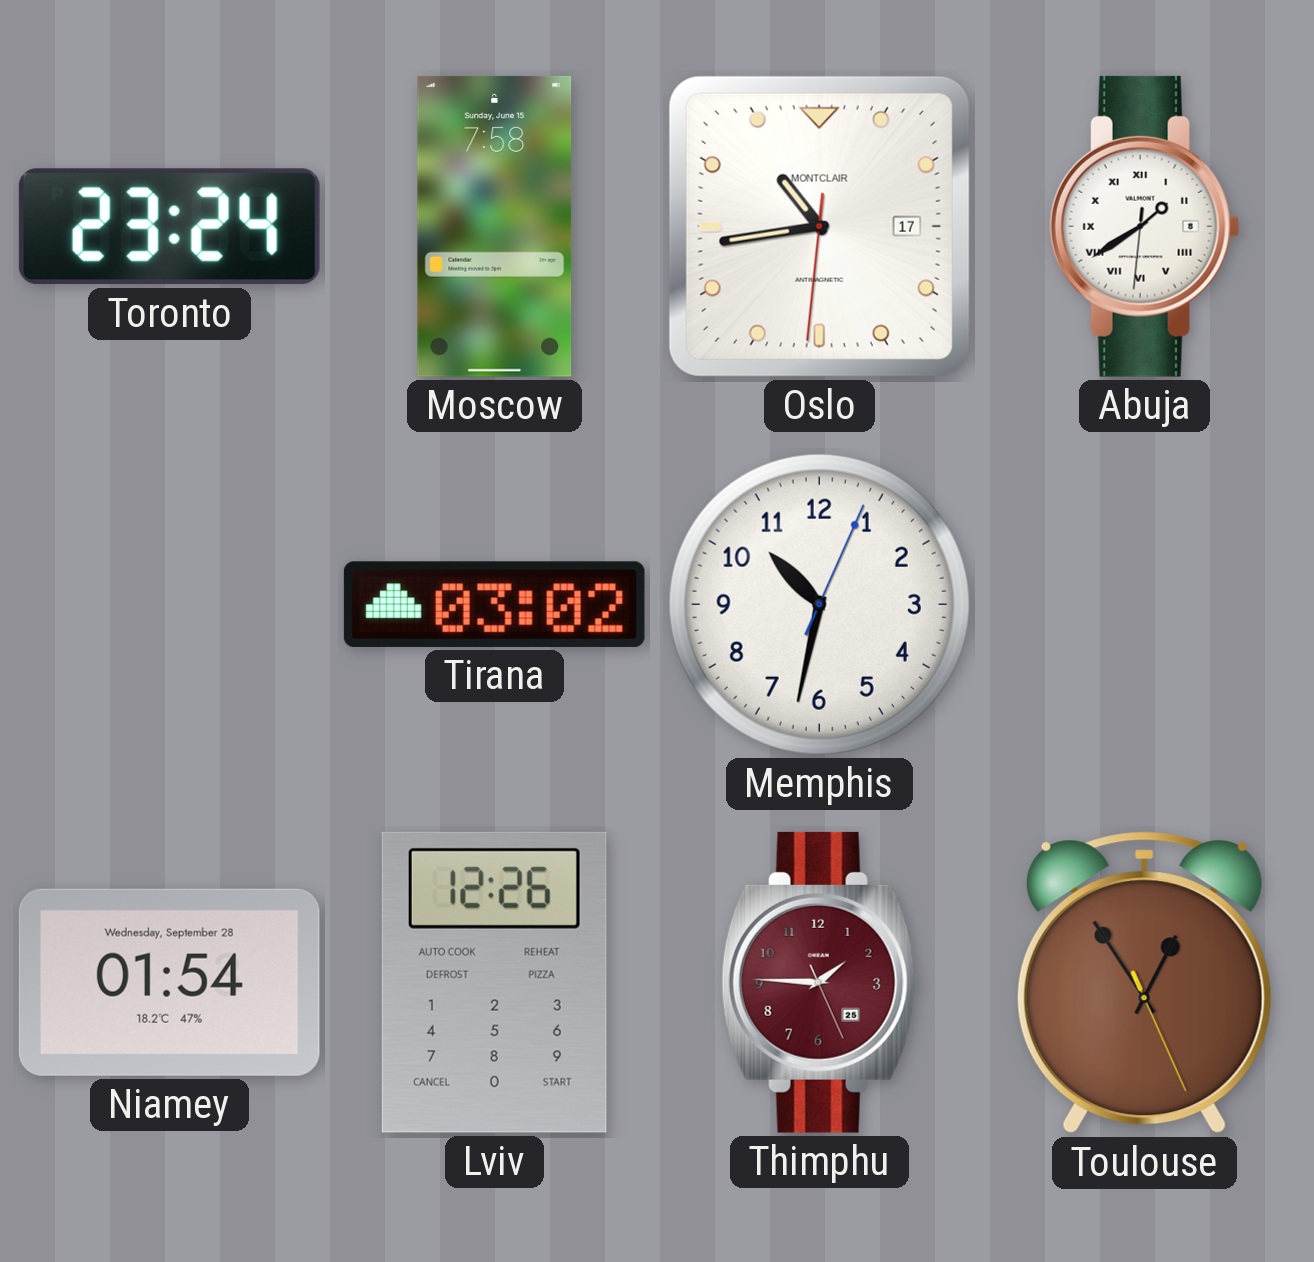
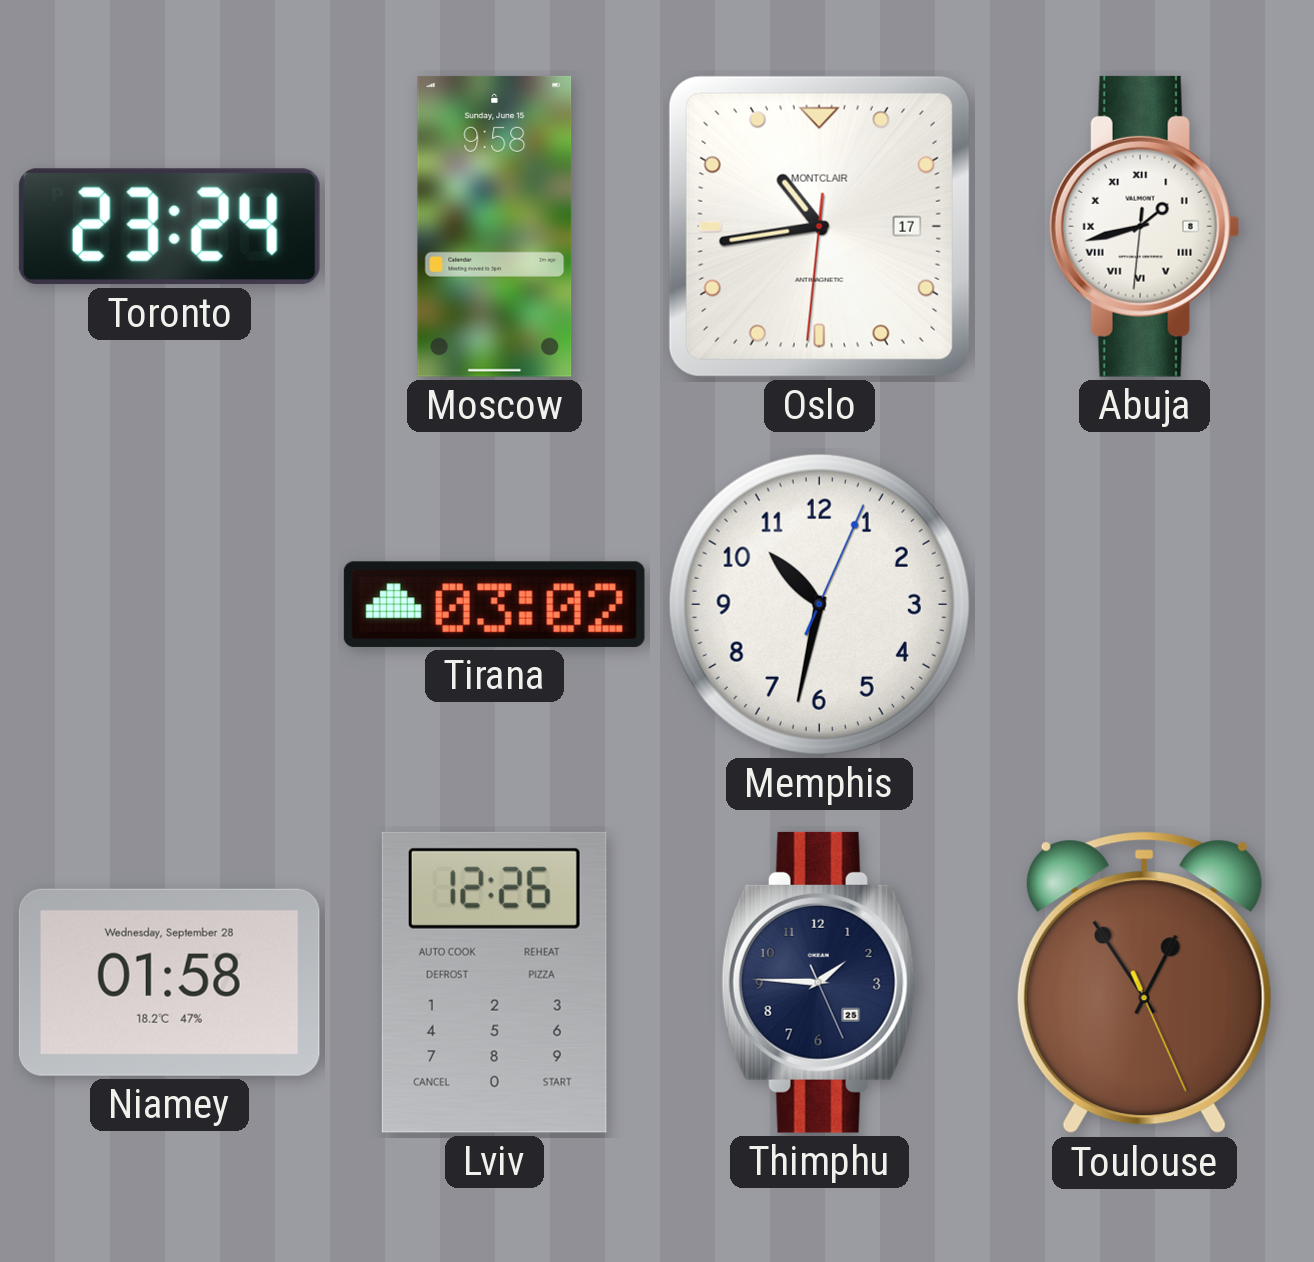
Moscow: 7:58 -> 9:58
Abuja: 1:39 -> 1:42
Niamey: 01:54 -> 01:58
Thimphu dial: burgundy -> navy
